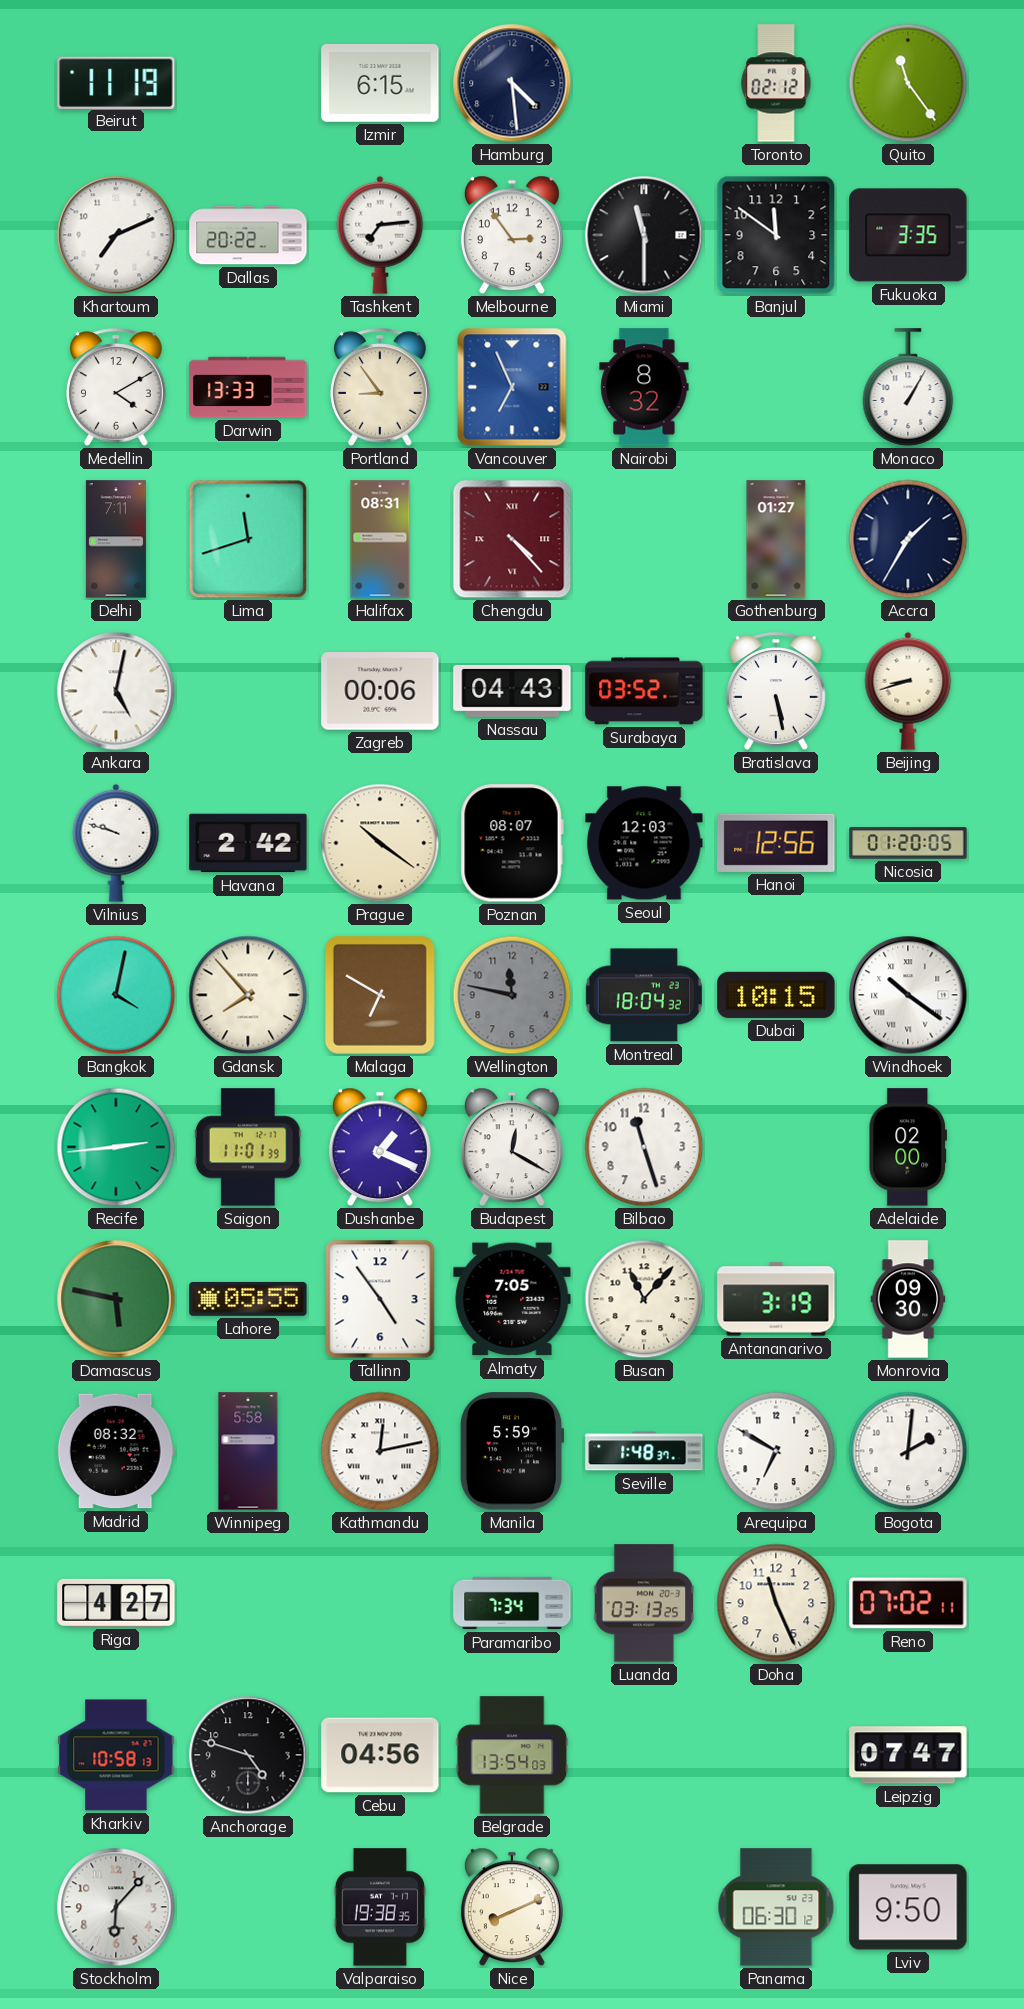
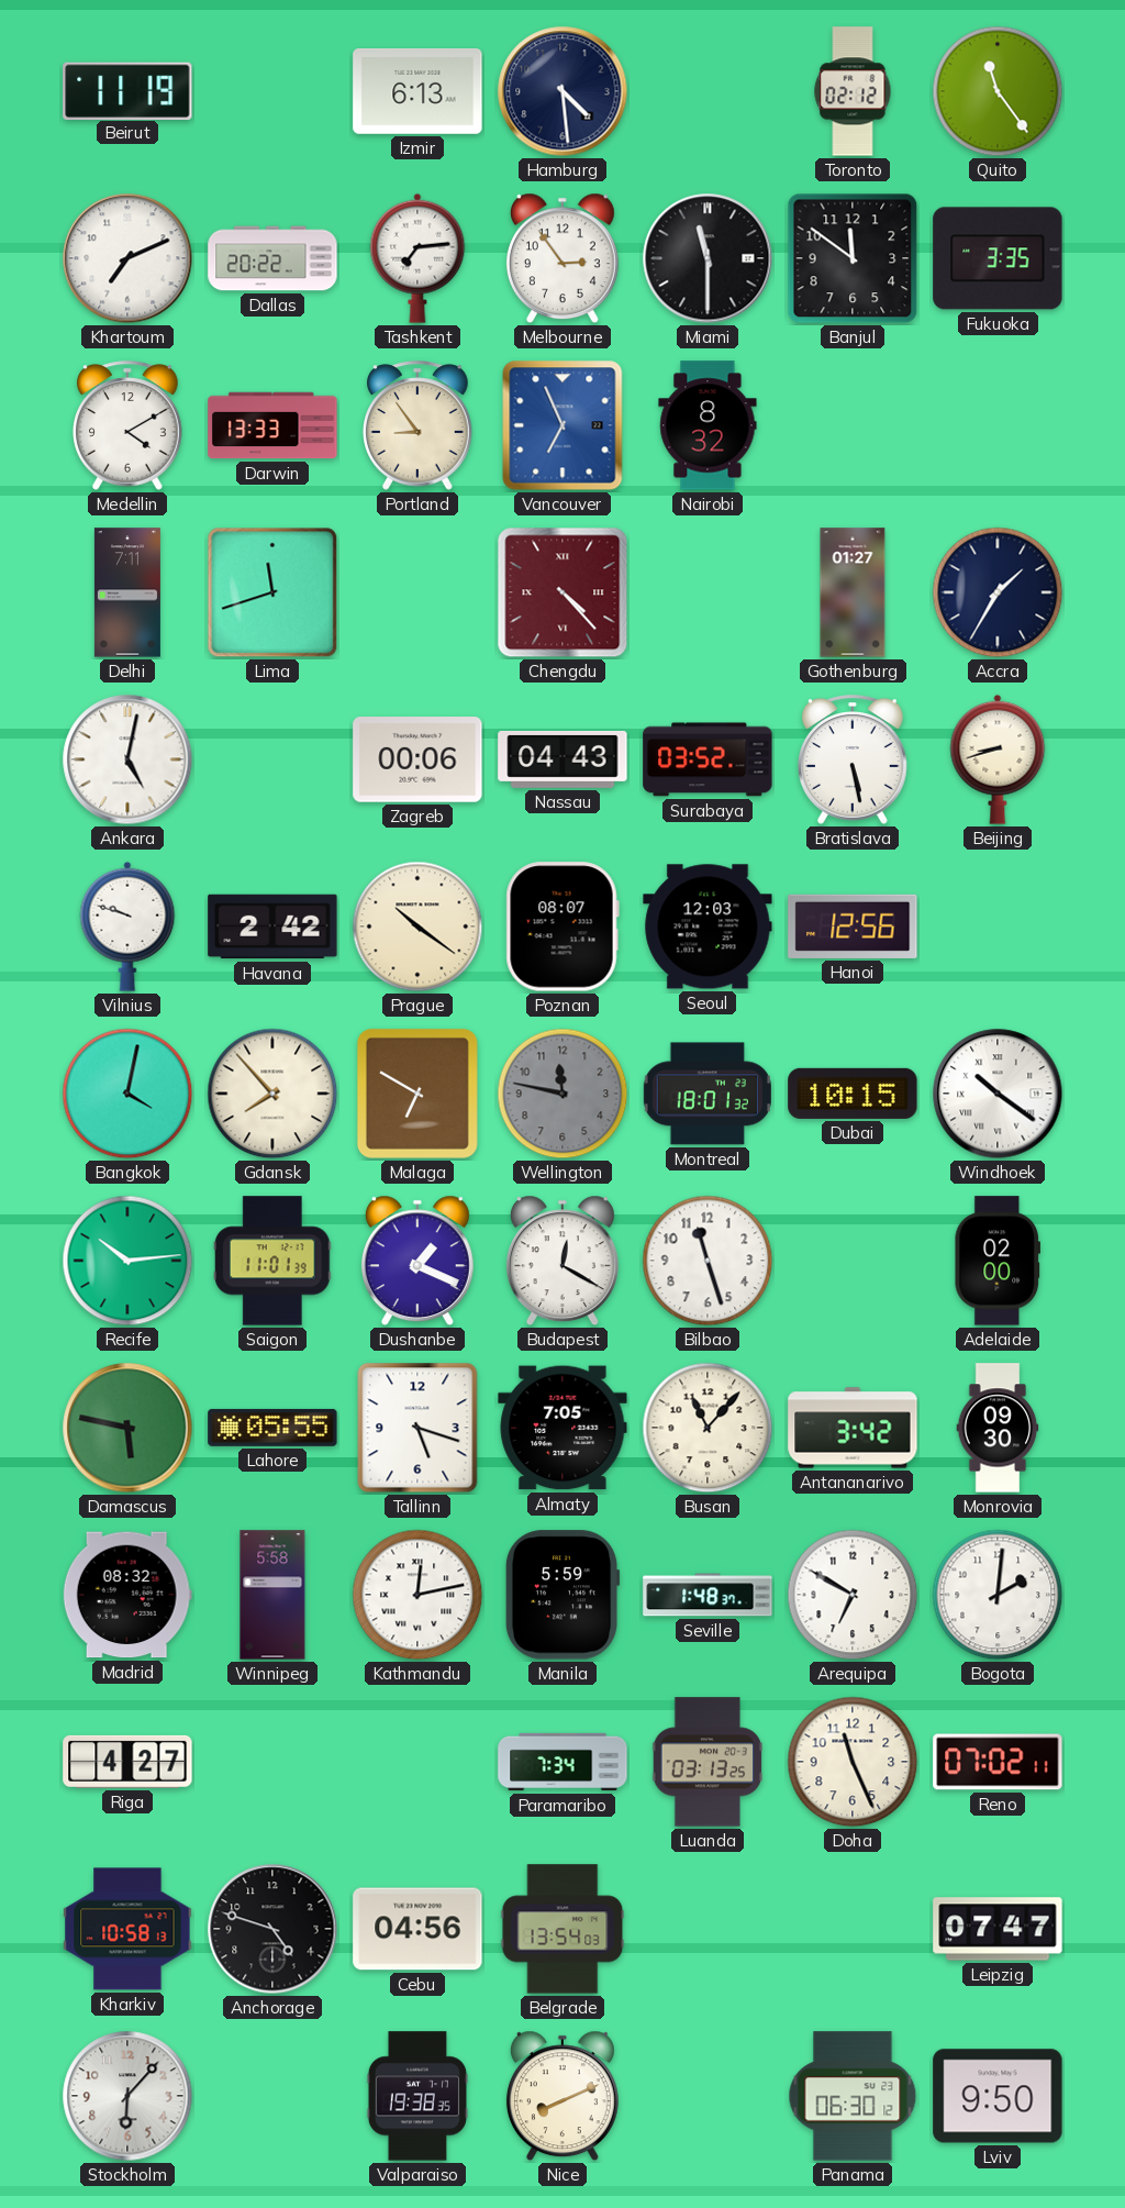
Izmir: 6:15 -> 6:13
Monaco: 1:05 -> none
Halifax: 08:31 -> none
Nicosia: 01:20 -> none
Montreal: 18:04 -> 18:01
Recife: 2:44 -> 10:14
Tallinn: 4:54 -> 5:18
Antananarivo: 3:19 -> 3:42
